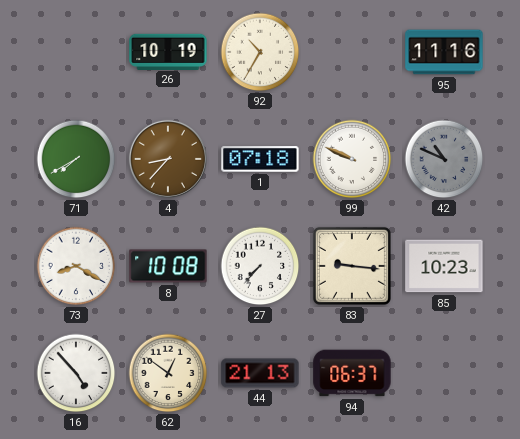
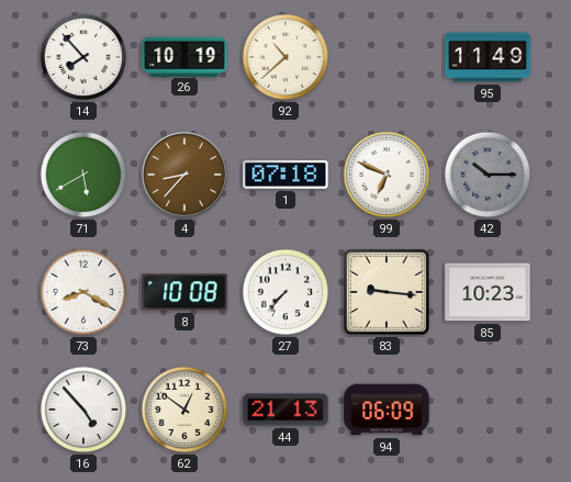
14: none -> 7:53
92: 10:35 -> 10:38
95: 11:16 -> 11:49
71: 7:40 -> 5:40
99: 9:49 -> 6:49
42: 10:49 -> 10:15
94: 06:37 -> 06:09
